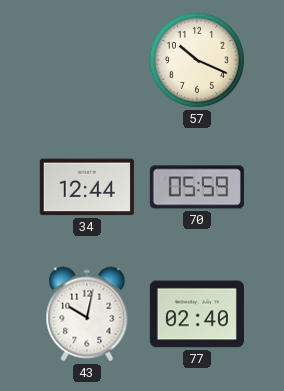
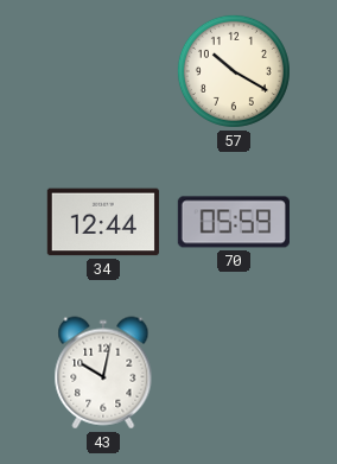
57: 10:19 -> 10:20
77: 02:40 -> none
